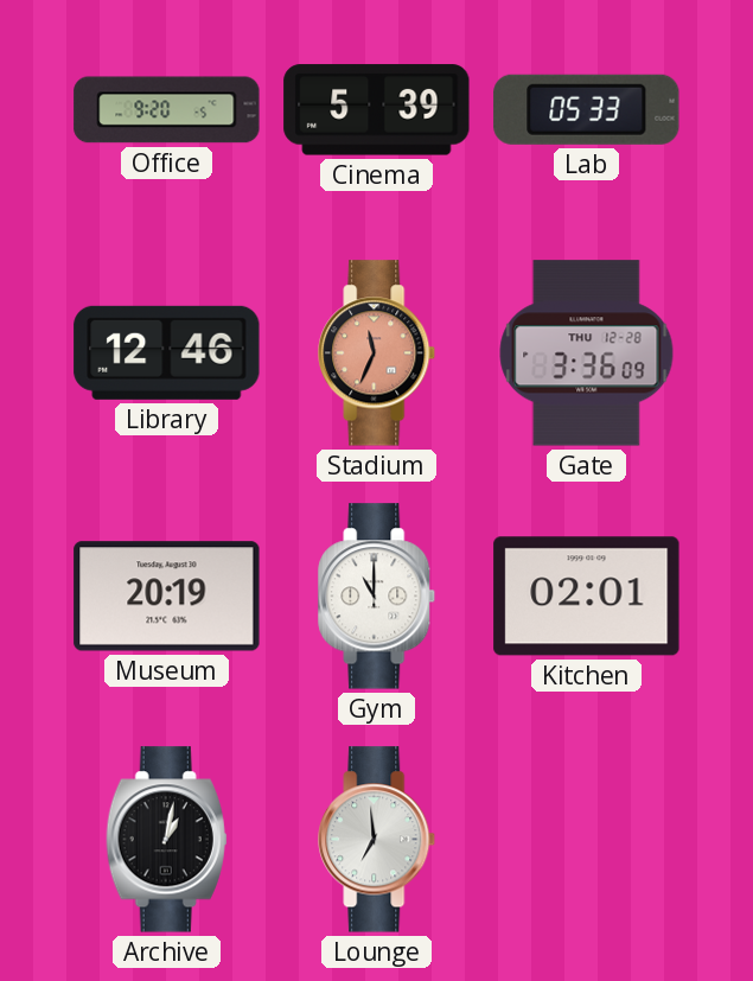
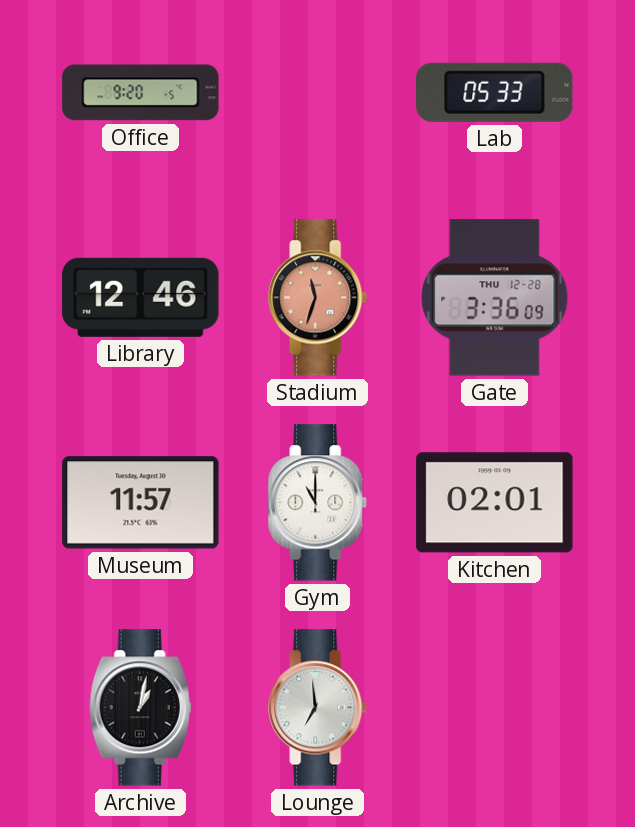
Cinema: 5:39 -> none
Stadium: 11:34 -> 11:33
Museum: 20:19 -> 11:57
